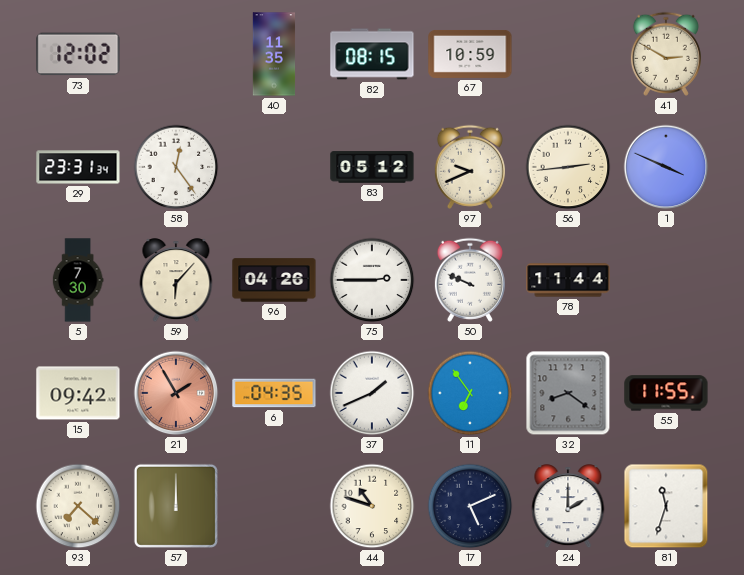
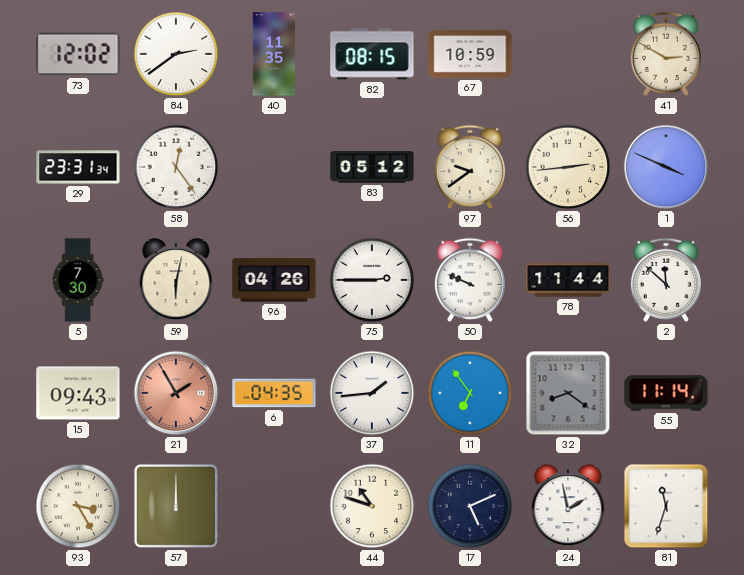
84: none -> 2:39
97: 9:41 -> 9:39
59: 6:07 -> 6:02
2: none -> 11:52
15: 09:42 -> 09:43
37: 1:41 -> 1:44
55: 11:55 -> 11:14
93: 7:22 -> 3:25
24: 2:00 -> 1:58
